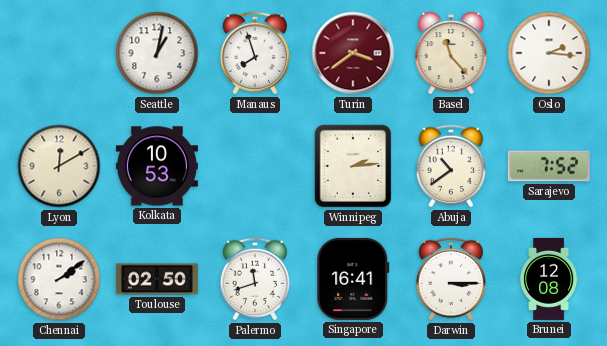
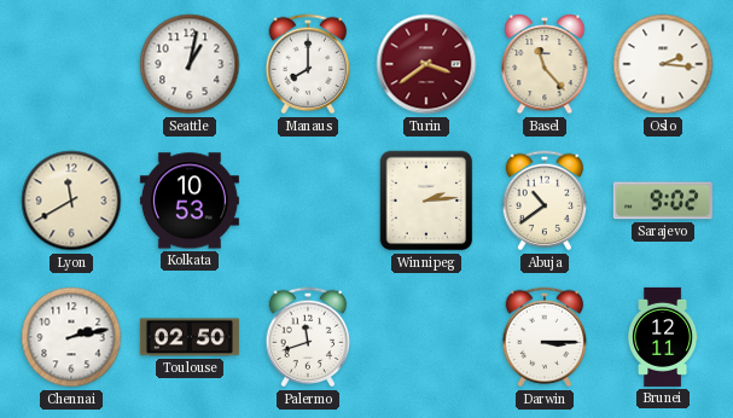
Manaus: 7:57 -> 8:00
Lyon: 12:10 -> 11:40
Sarajevo: 7:52 -> 9:02
Chennai: 2:09 -> 2:13
Singapore: 16:41 -> none
Brunei: 12:08 -> 12:11
